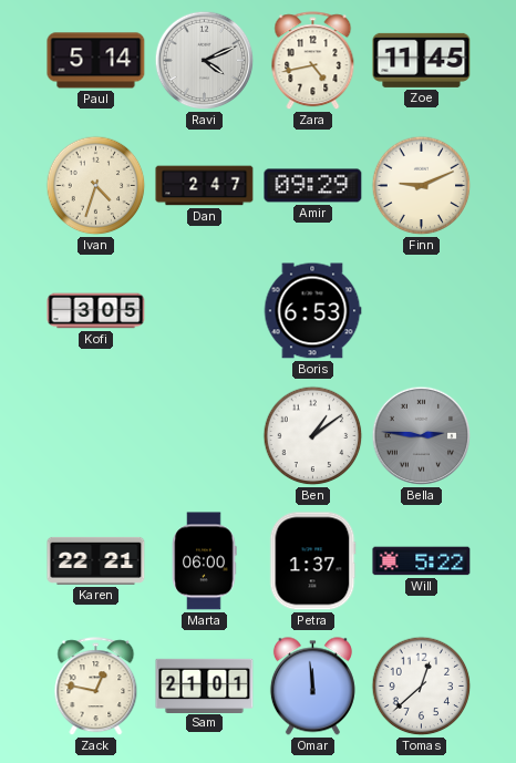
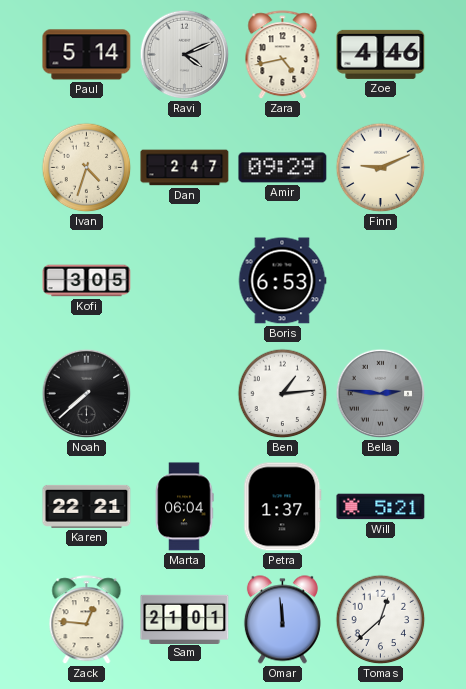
Zoe: 11:45 -> 4:46
Noah: none -> 7:38
Ben: 1:09 -> 1:14
Marta: 06:00 -> 06:04
Will: 5:22 -> 5:21
Zack: 12:47 -> 12:46
